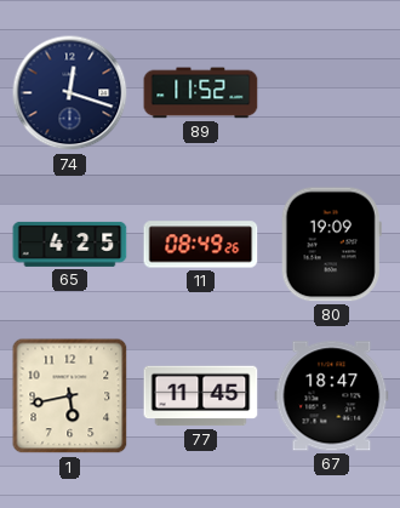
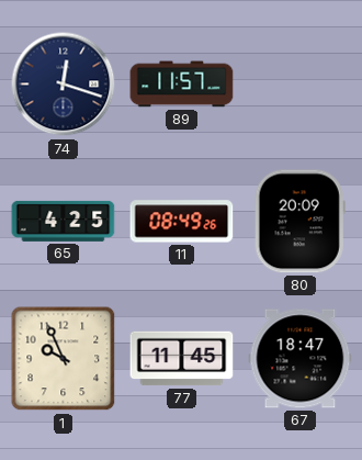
89: 11:52 -> 11:57
80: 19:09 -> 20:09
1: 5:43 -> 9:56
